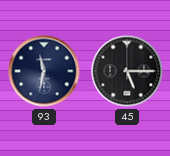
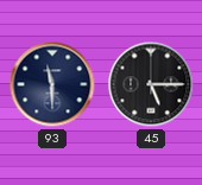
93: 11:32 -> 11:30
